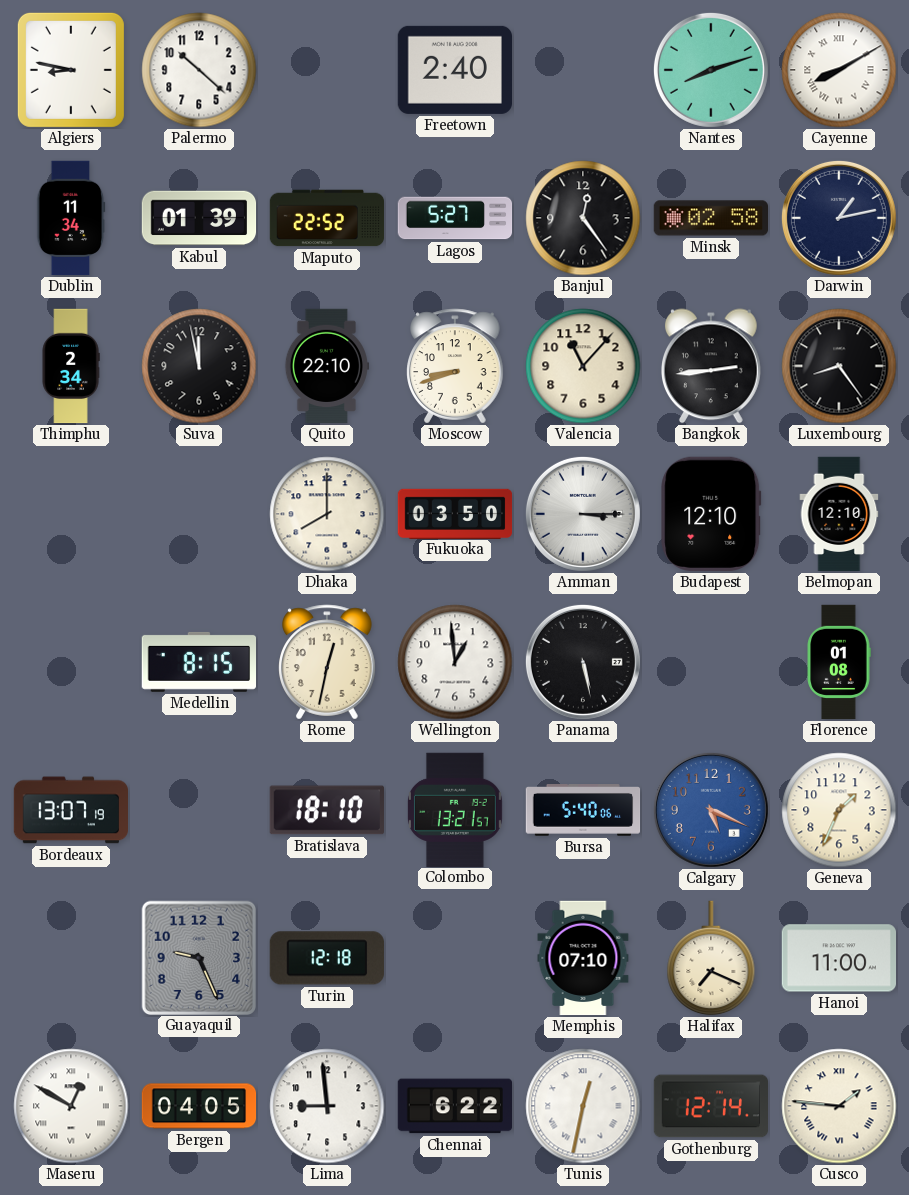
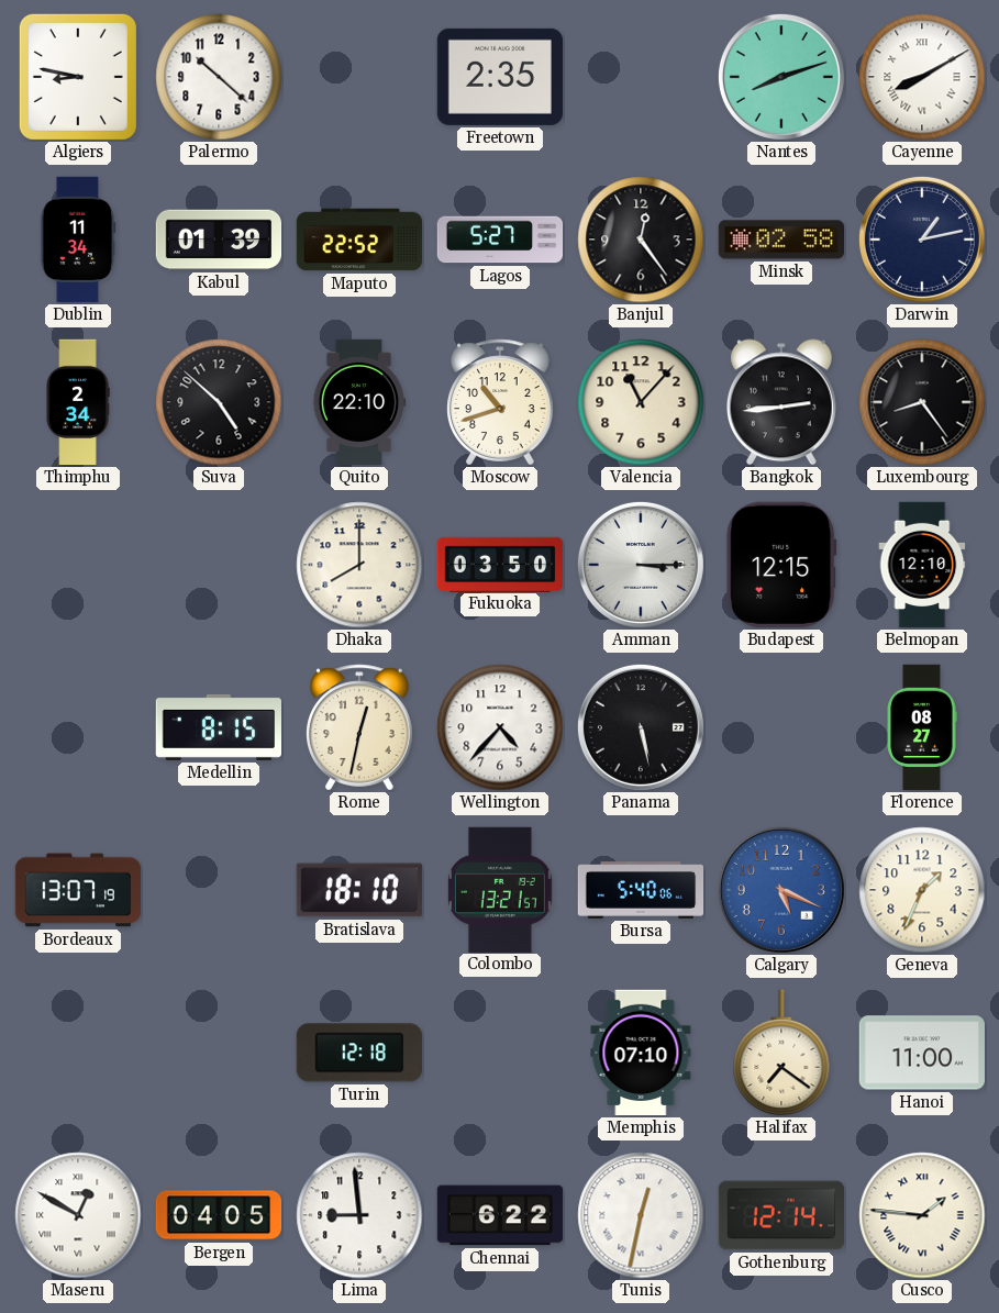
Freetown: 2:40 -> 2:35
Suva: 11:58 -> 4:52
Moscow: 8:42 -> 10:42
Budapest: 12:10 -> 12:15
Wellington: 12:59 -> 4:37
Florence: 01:08 -> 08:27
Guayaquil: 9:26 -> none
Halifax: 7:19 -> 7:21
